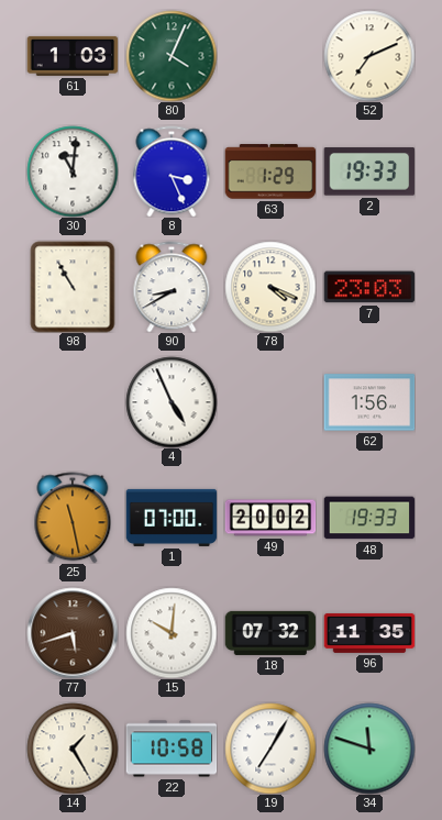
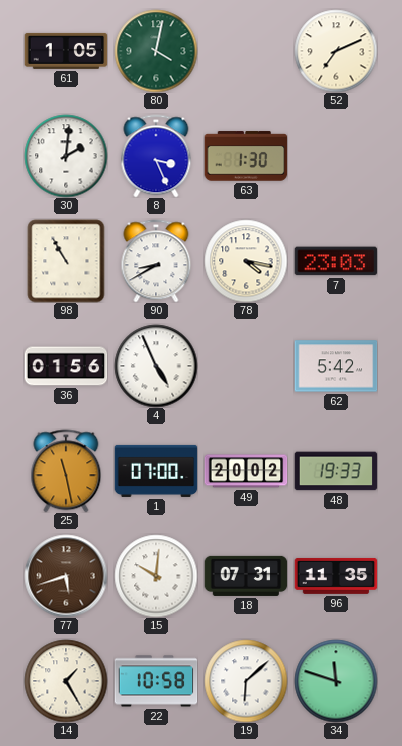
61: 1:03 -> 1:05
80: 4:04 -> 4:02
30: 11:01 -> 2:01
63: 1:29 -> 1:30
2: 19:33 -> none
78: 4:19 -> 4:17
36: none -> 01:56
62: 1:56 -> 5:42
18: 07:32 -> 07:31
19: 7:05 -> 6:08
